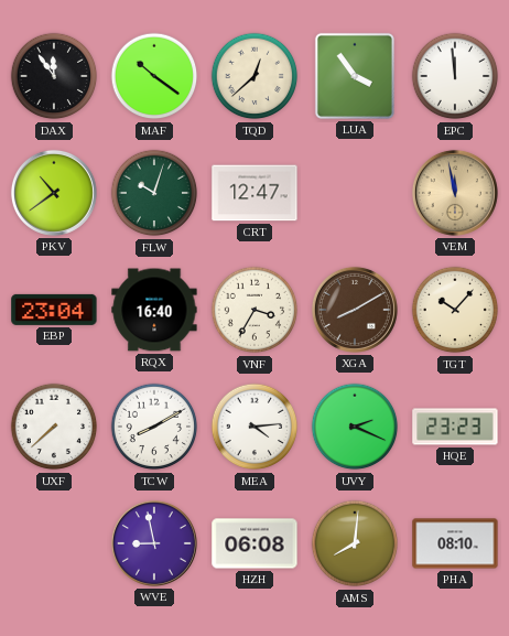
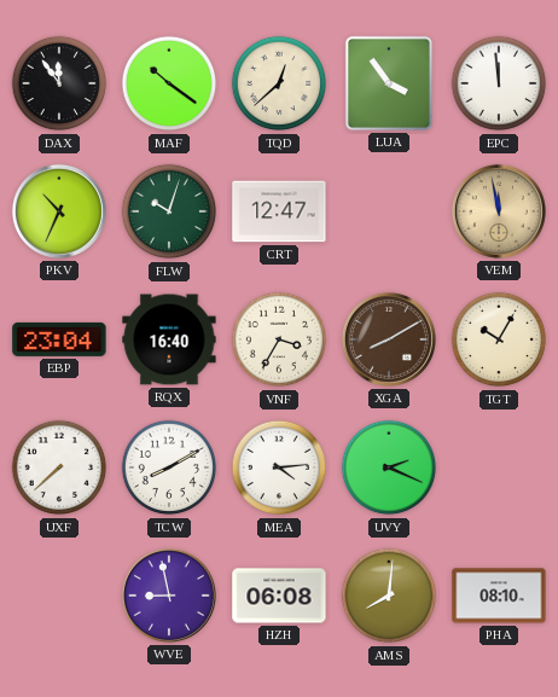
PKV: 10:39 -> 10:34
TGT: 10:07 -> 10:05
HQE: 23:23 -> none
